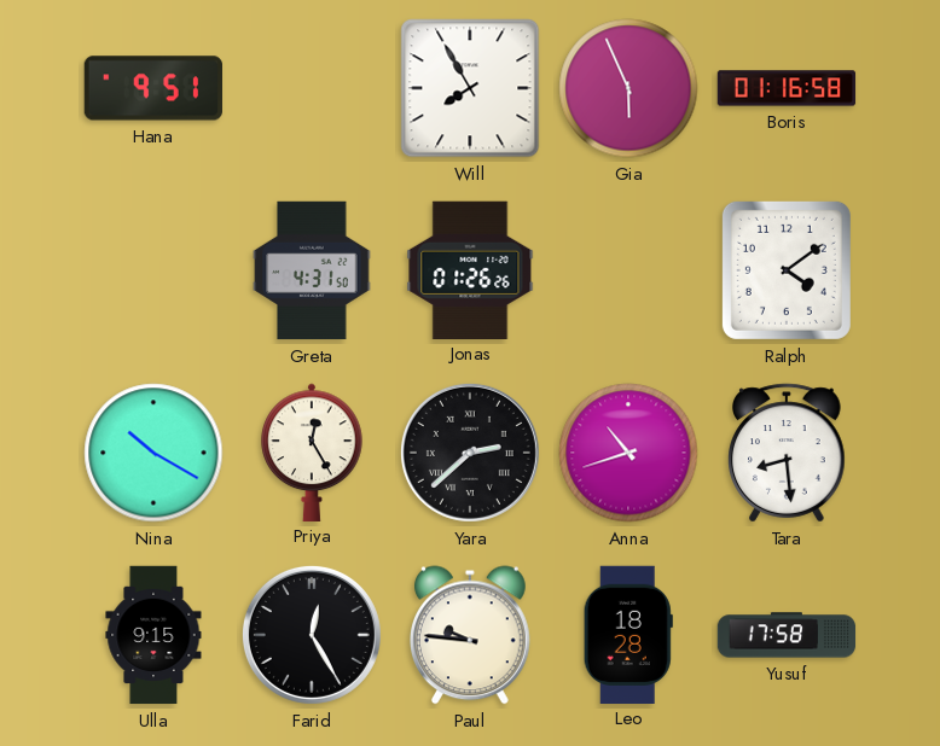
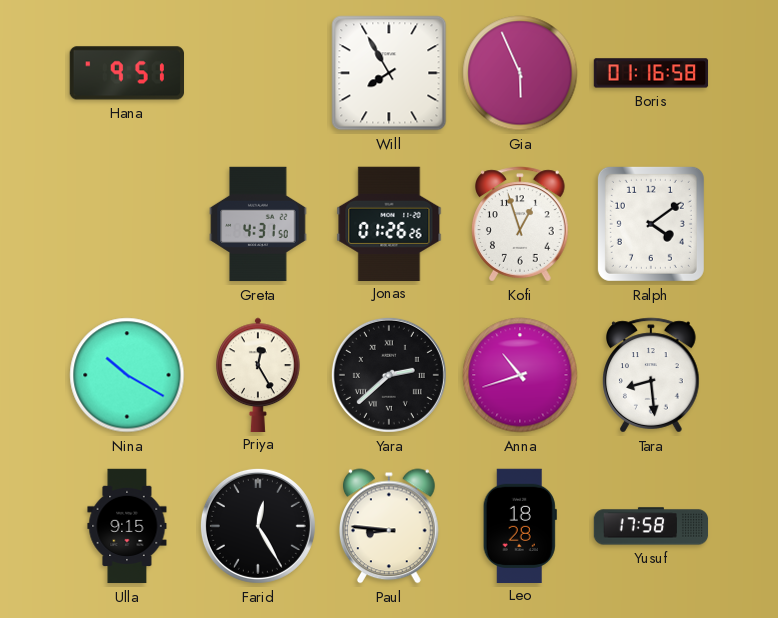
Kofi: none -> 12:57
Paul: 9:46 -> 8:46
